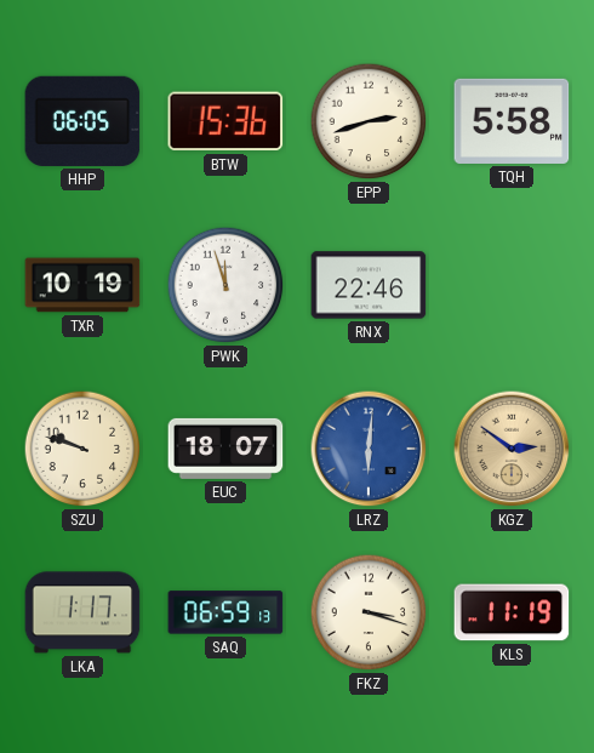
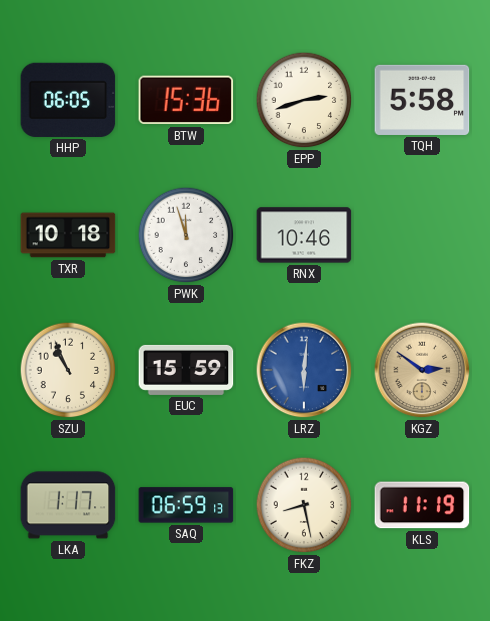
TXR: 10:19 -> 10:18
RNX: 22:46 -> 10:46
SZU: 9:48 -> 10:56
EUC: 18:07 -> 15:59
FKZ: 3:18 -> 8:28
